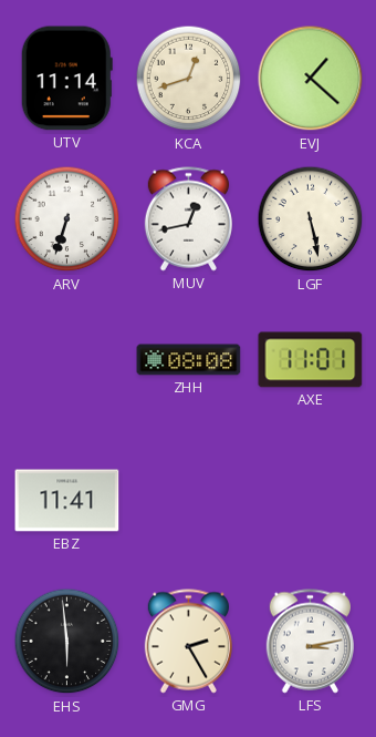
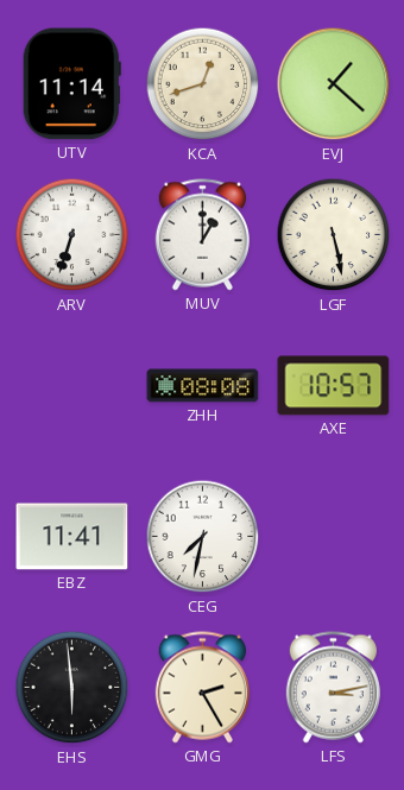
MUV: 12:43 -> 1:00
AXE: 11:01 -> 10:57
CEG: none -> 7:32
